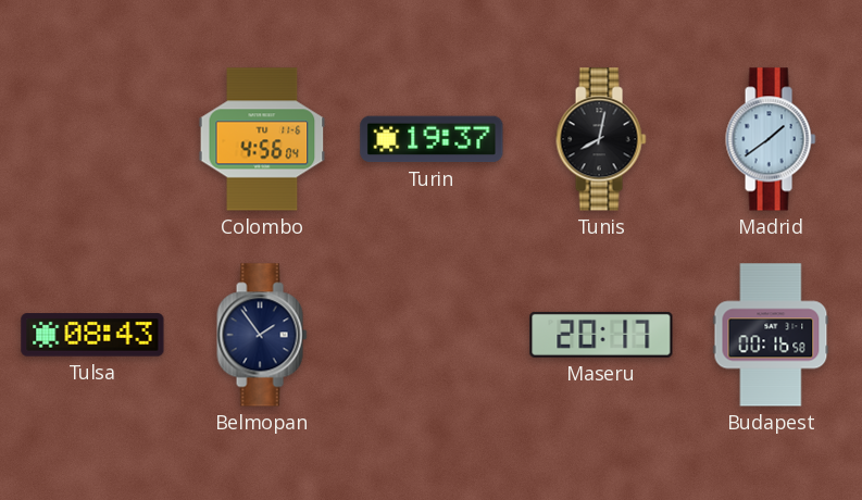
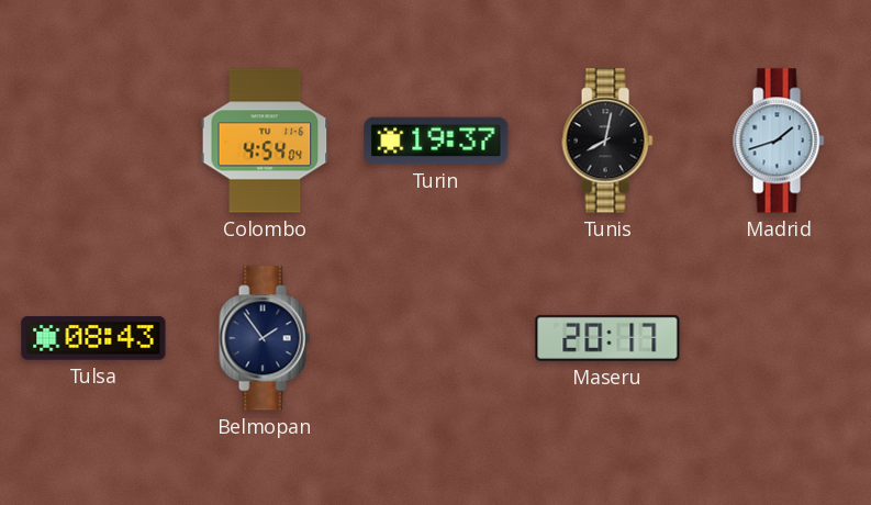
Colombo: 4:56 -> 4:54
Madrid: 1:39 -> 1:42
Budapest: 00:16 -> none
